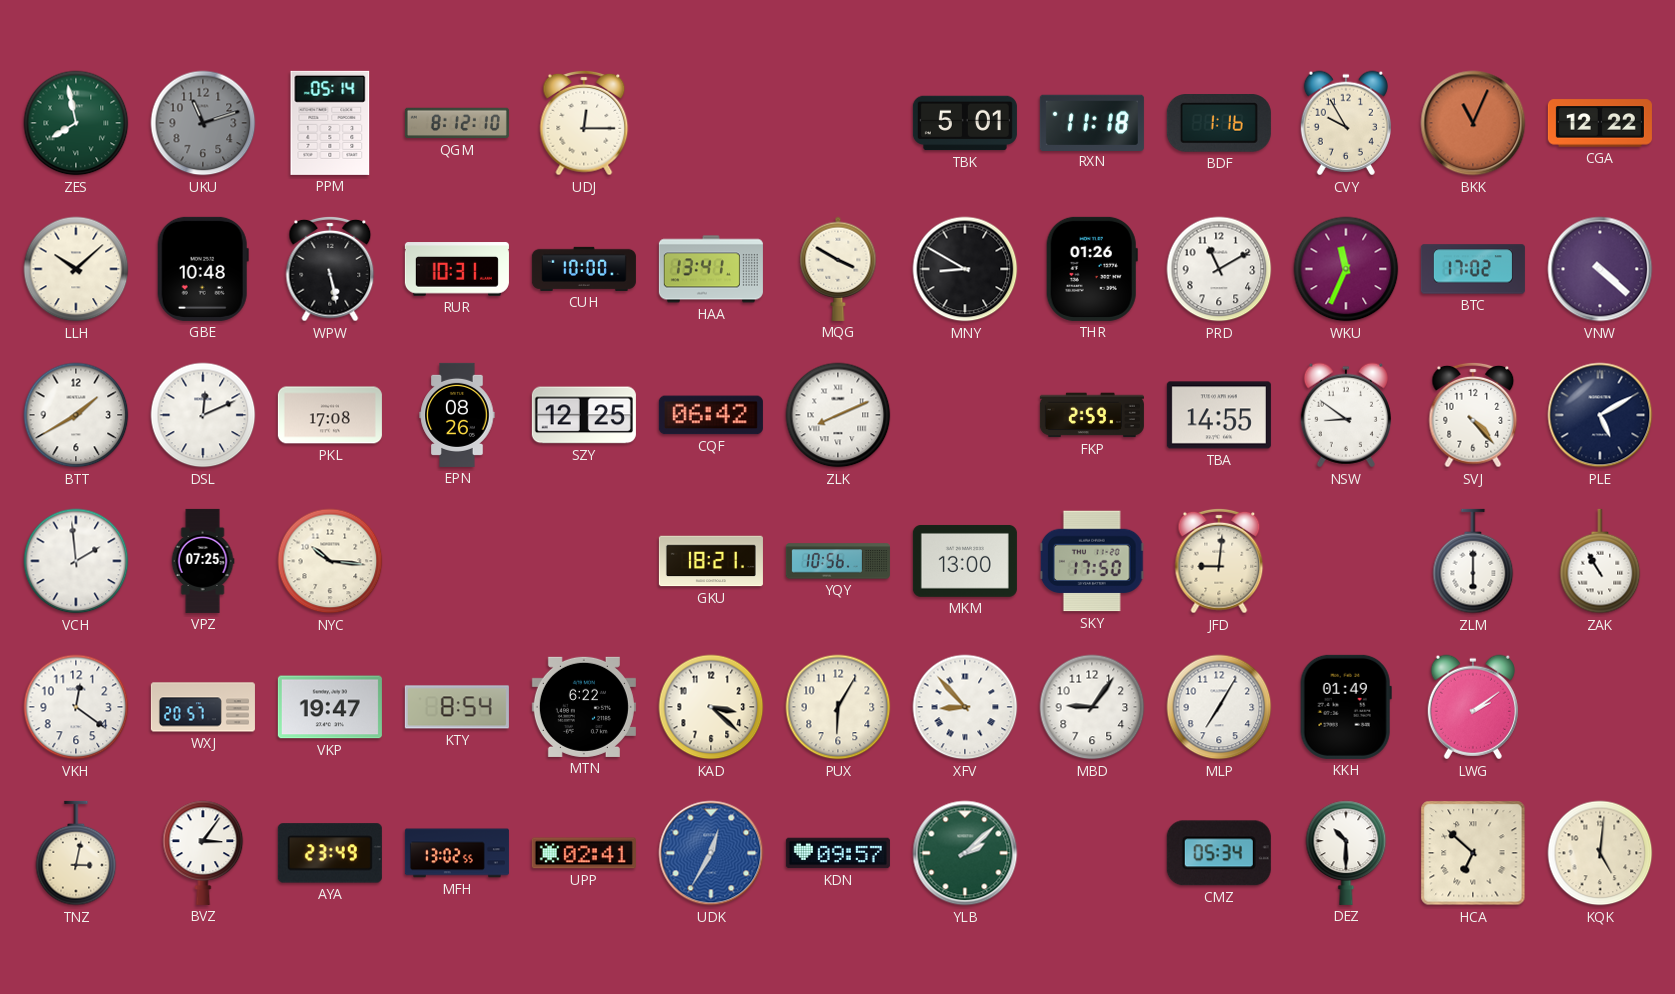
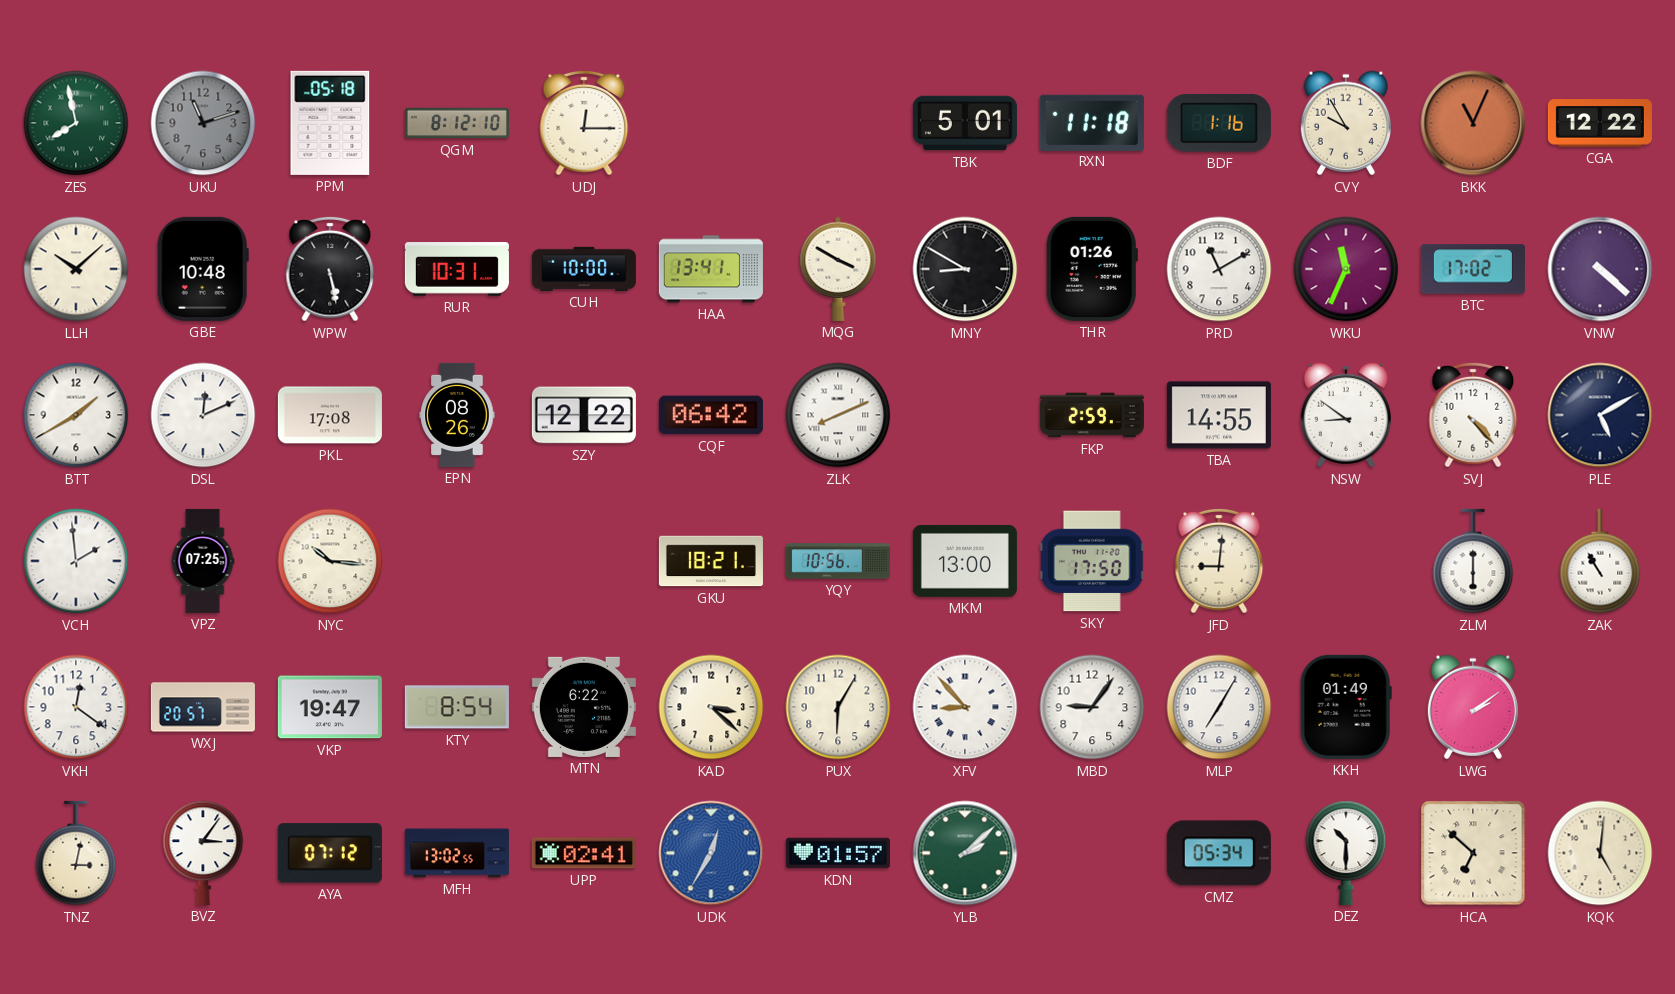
PPM: 05:14 -> 05:18
SZY: 12:25 -> 12:22
AYA: 23:49 -> 07:12
KDN: 09:57 -> 01:57
